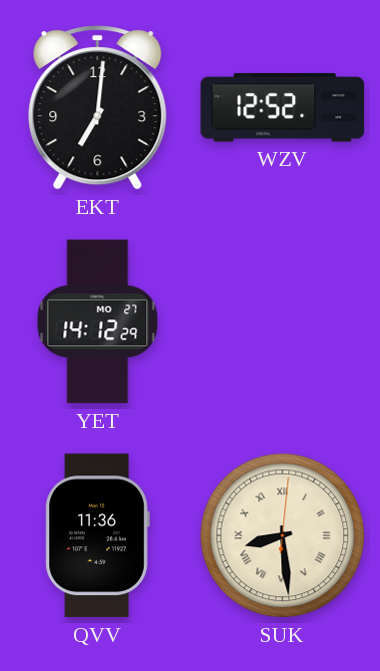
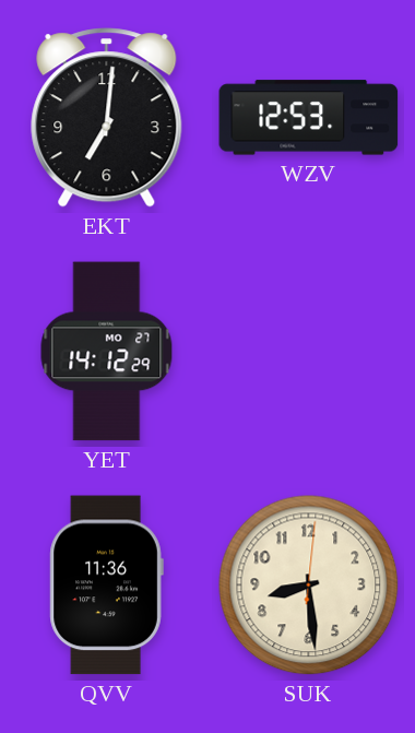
WZV: 12:52 -> 12:53
SUK numerals: Roman -> Arabic
